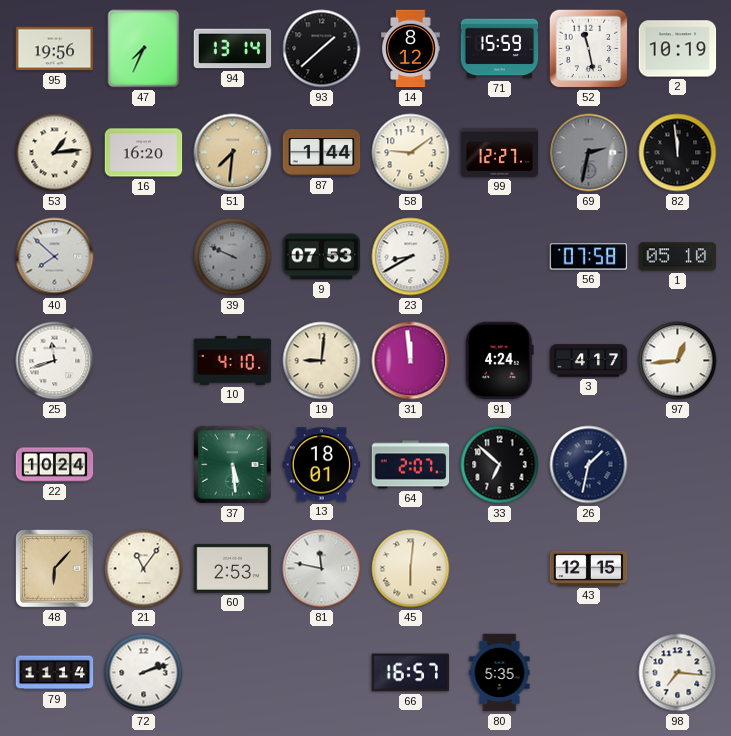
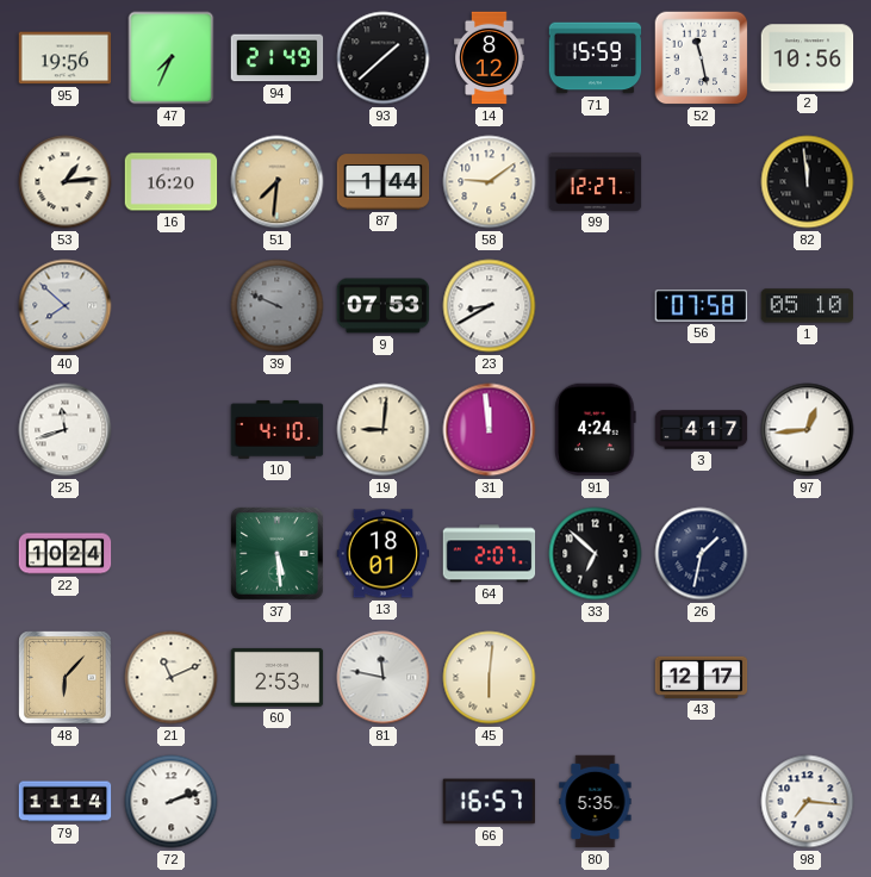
94: 13:14 -> 21:49
2: 10:19 -> 10:56
69: 2:32 -> none
21: 11:06 -> 11:11
43: 12:15 -> 12:17
